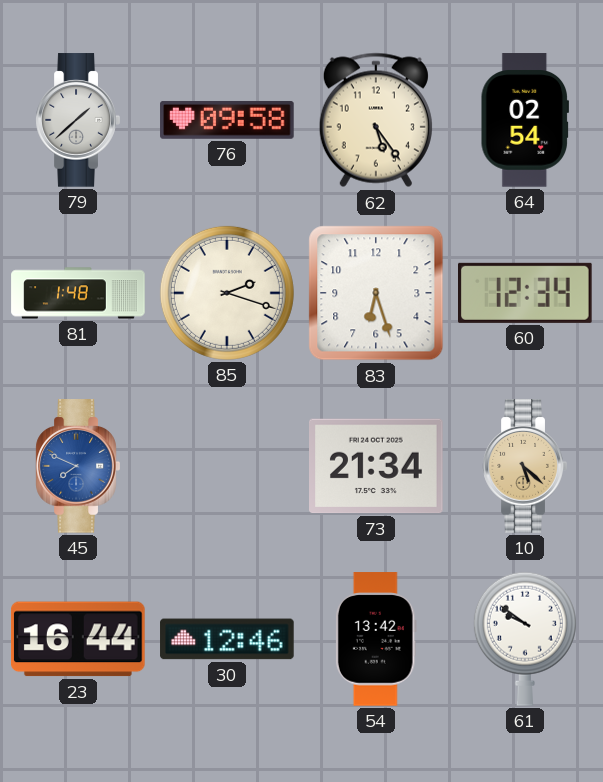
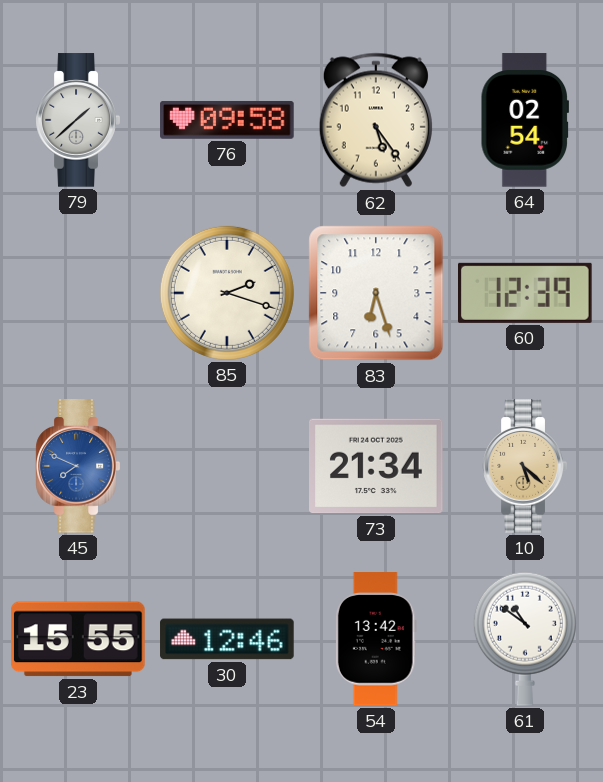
81: 1:48 -> none
60: 12:34 -> 12:39
23: 16:44 -> 15:55
61: 9:51 -> 10:51
